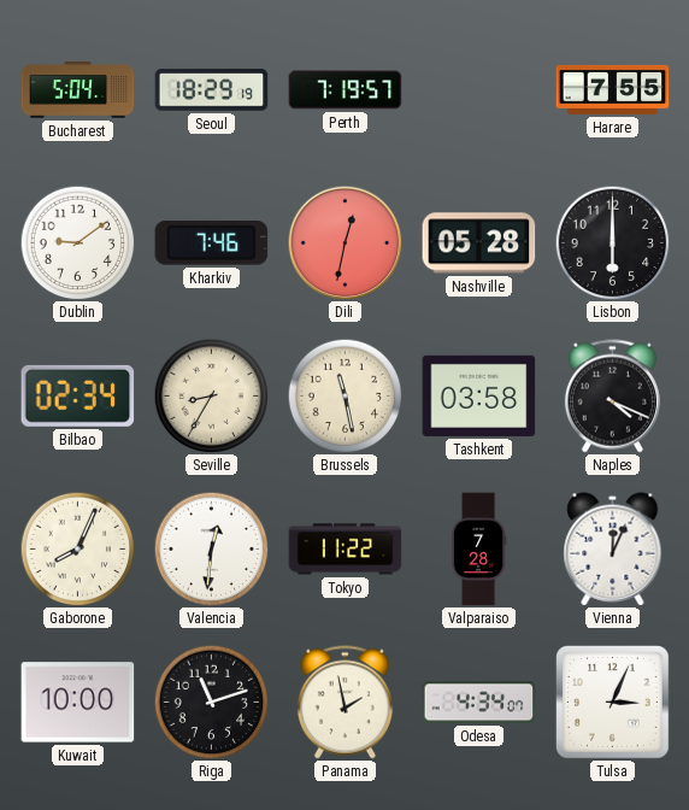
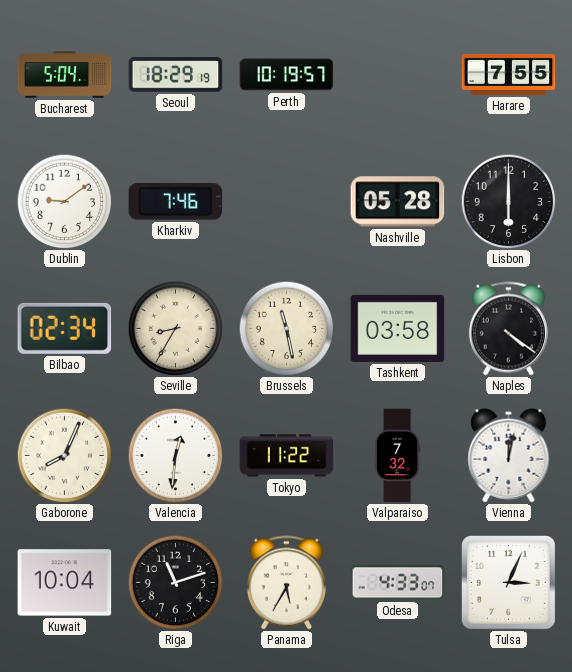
Perth: 7:19 -> 10:19
Dili: 12:32 -> none
Naples: 4:19 -> 4:21
Valparaiso: 7:28 -> 7:32
Vienna: 12:04 -> 12:02
Kuwait: 10:00 -> 10:04
Panama: 1:58 -> 5:35
Odesa: 4:34 -> 4:33
